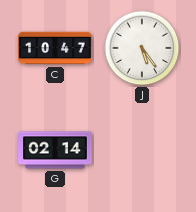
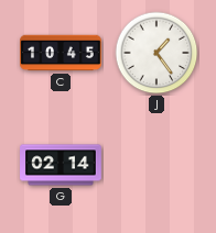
C: 10:47 -> 10:45
J: 5:24 -> 1:24
